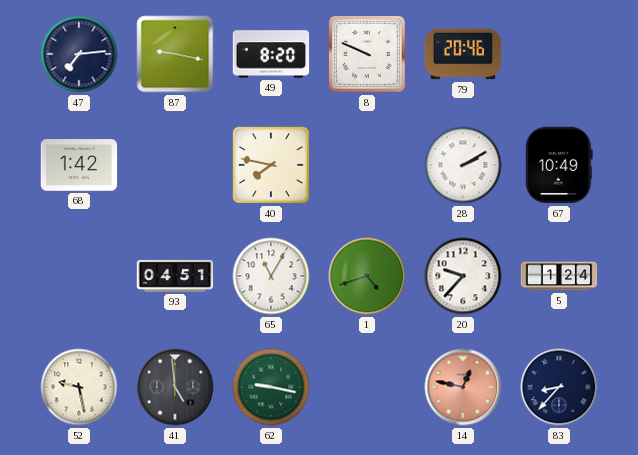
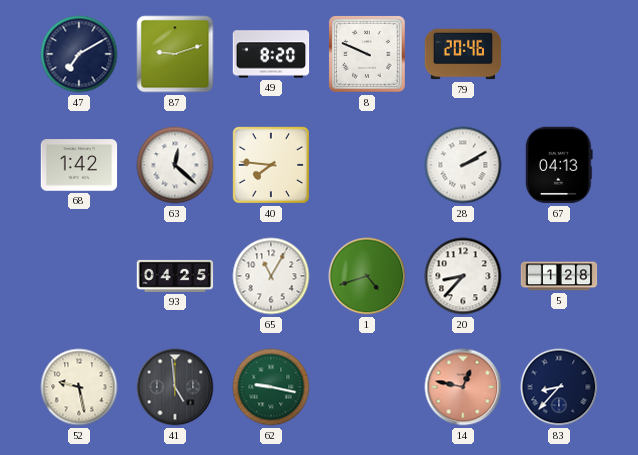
47: 7:14 -> 7:10
87: 9:17 -> 9:12
63: none -> 12:22
40: 7:47 -> 7:46
67: 10:49 -> 04:13
93: 04:51 -> 04:25
20: 9:37 -> 8:37
5: 1:24 -> 1:28
